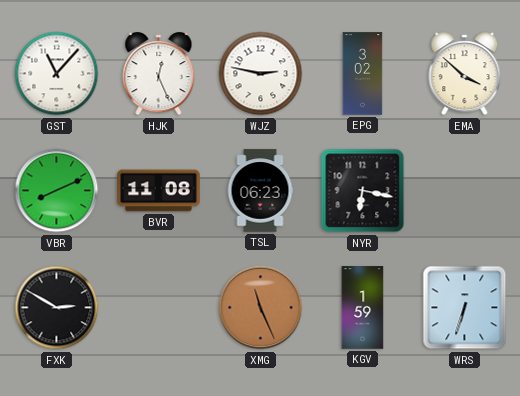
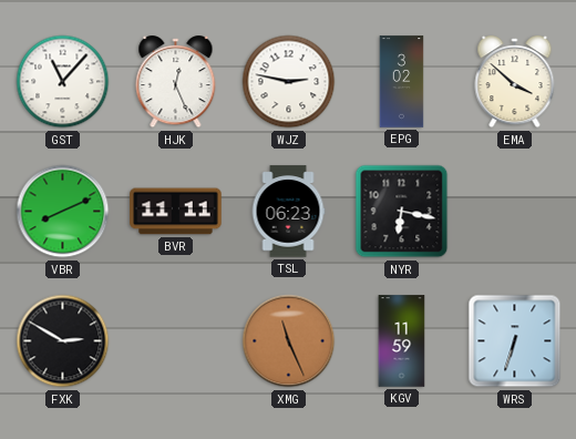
BVR: 11:08 -> 11:11
KGV: 1:59 -> 11:59
